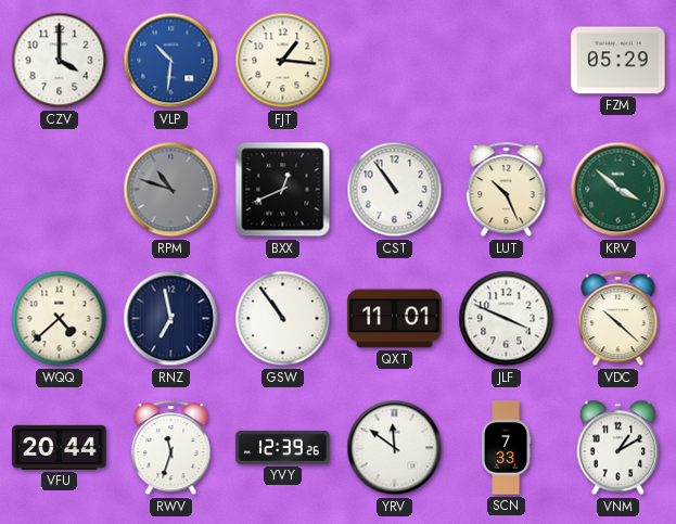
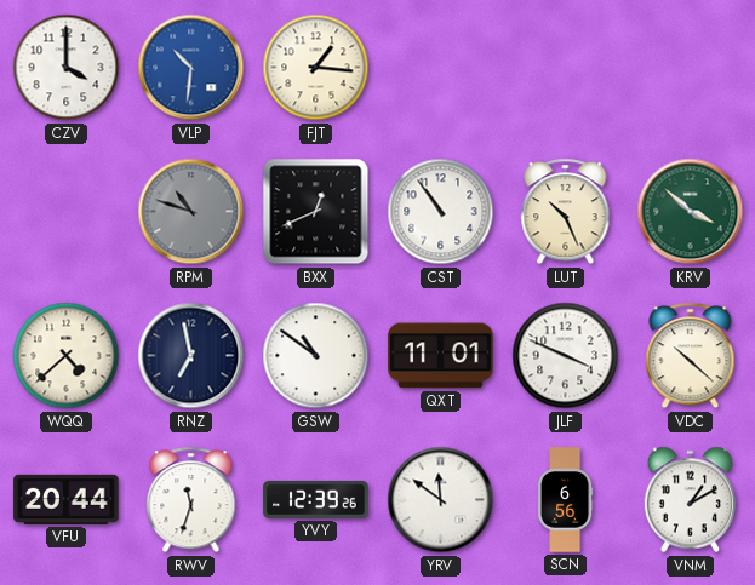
FZM: 05:29 -> none
GSW: 10:54 -> 10:51
SCN: 7:33 -> 6:56
